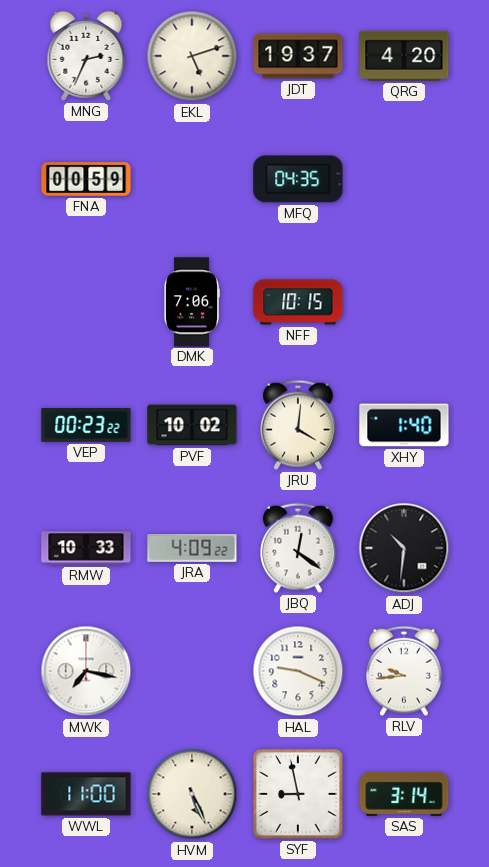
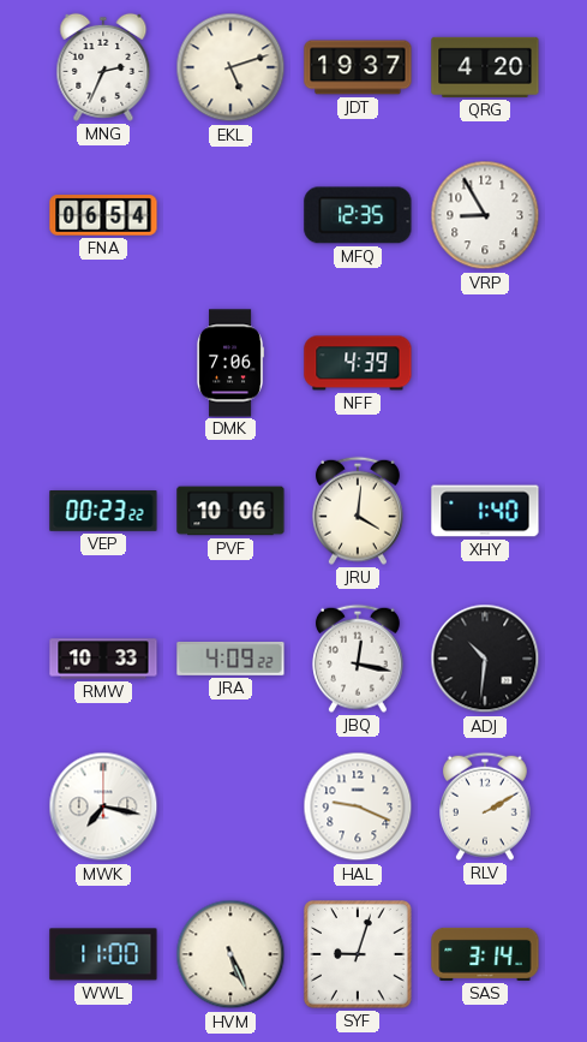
FNA: 00:59 -> 06:54
MFQ: 04:35 -> 12:35
VRP: none -> 8:55
NFF: 10:15 -> 4:39
PVF: 10:02 -> 10:06
JBQ: 12:21 -> 12:17
RLV: 9:44 -> 2:10
SYF: 8:58 -> 9:03
